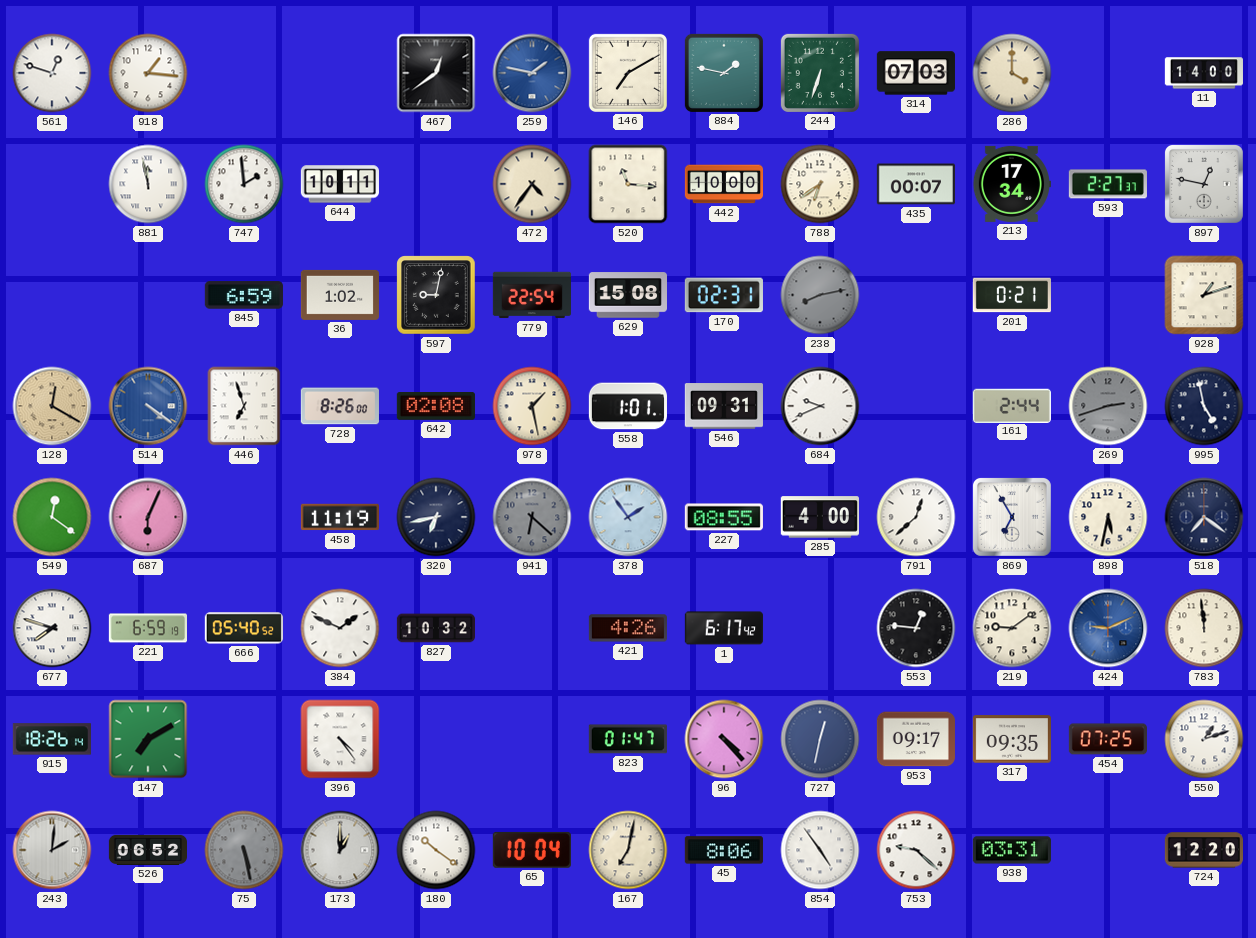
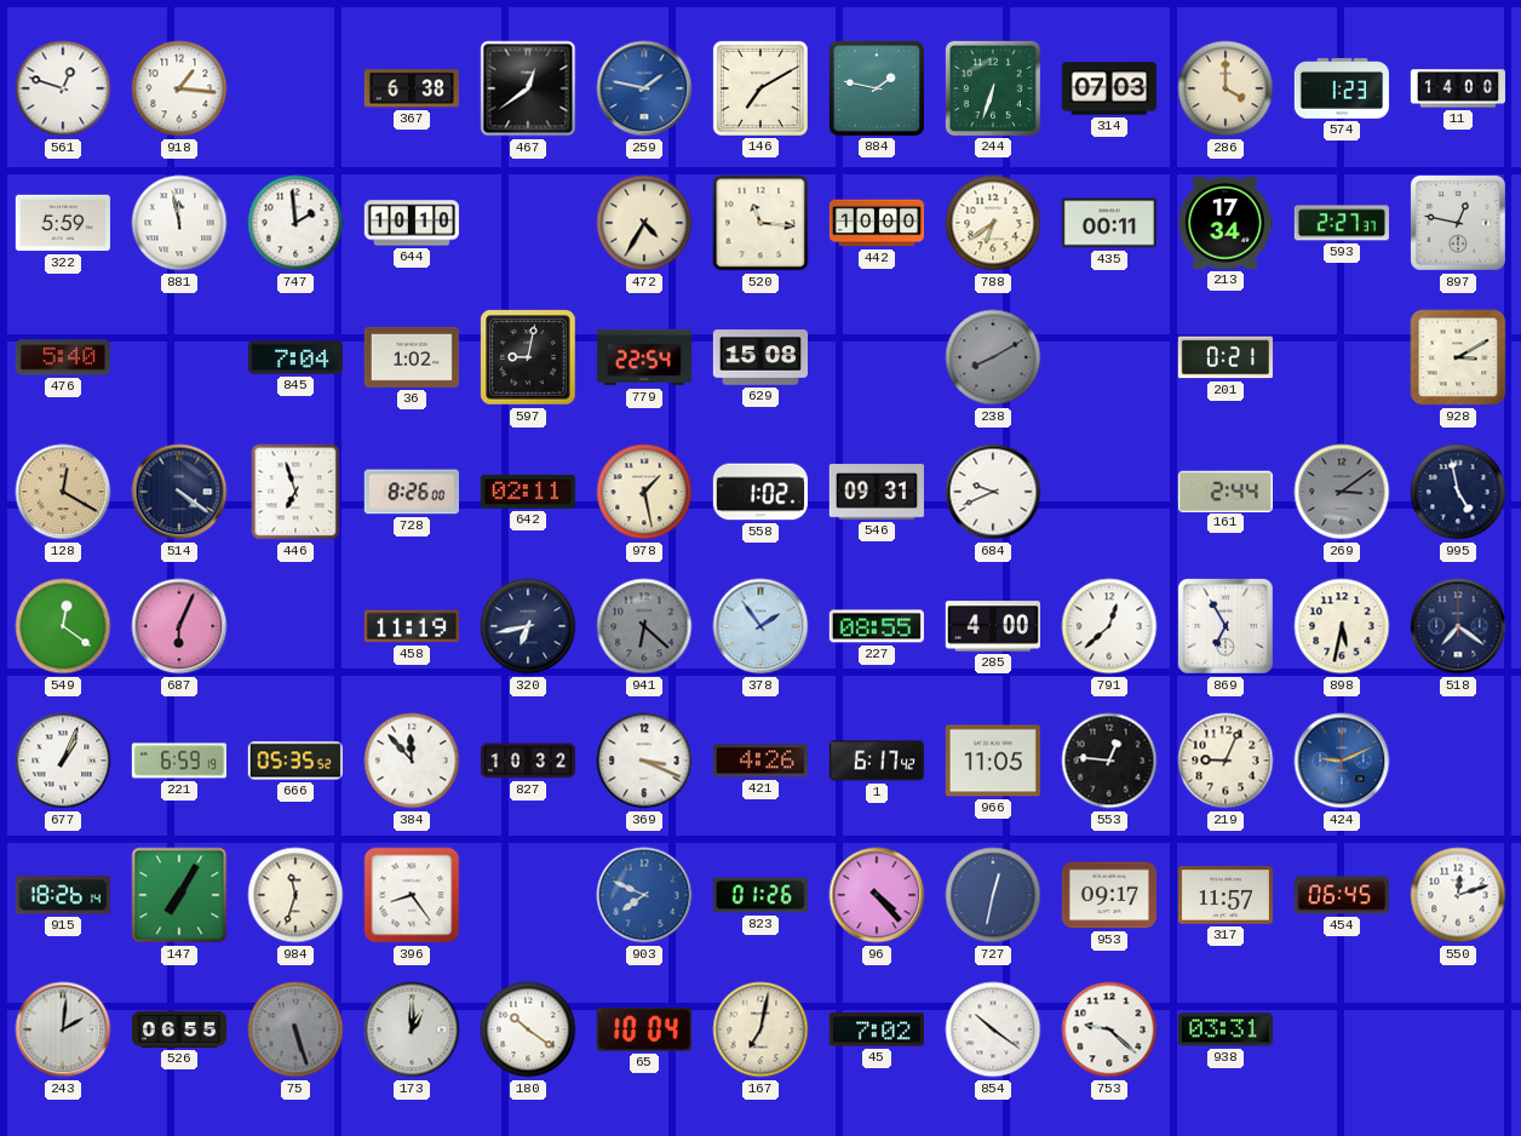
367: none -> 6:38
574: none -> 1:23
322: none -> 5:59
644: 10:11 -> 10:10
472: 4:36 -> 4:35
435: 00:07 -> 00:11
476: none -> 5:40
845: 6:59 -> 7:04
170: 02:31 -> none
238: 8:13 -> 8:10
928: 1:12 -> 3:10
514 dial: blue -> navy
642: 02:08 -> 02:11
558: 1:01 -> 1:02
269: 2:42 -> 3:09
677: 7:48 -> 1:04
666: 05:40 -> 05:35
384: 1:49 -> 11:53
369: none -> 3:19
966: none -> 11:05
219: 9:09 -> 9:04
783: 11:59 -> none
147: 7:10 -> 7:05
984: none -> 11:33
396: 4:24 -> 8:24
903: none -> 7:49
823: 01:47 -> 01:26
317: 09:35 -> 11:57
454: 07:25 -> 06:45
550: 1:12 -> 12:12
526: 06:52 -> 06:55
75: 5:28 -> 5:27
45: 8:06 -> 7:02
854: 4:54 -> 10:21
724: 12:20 -> none
